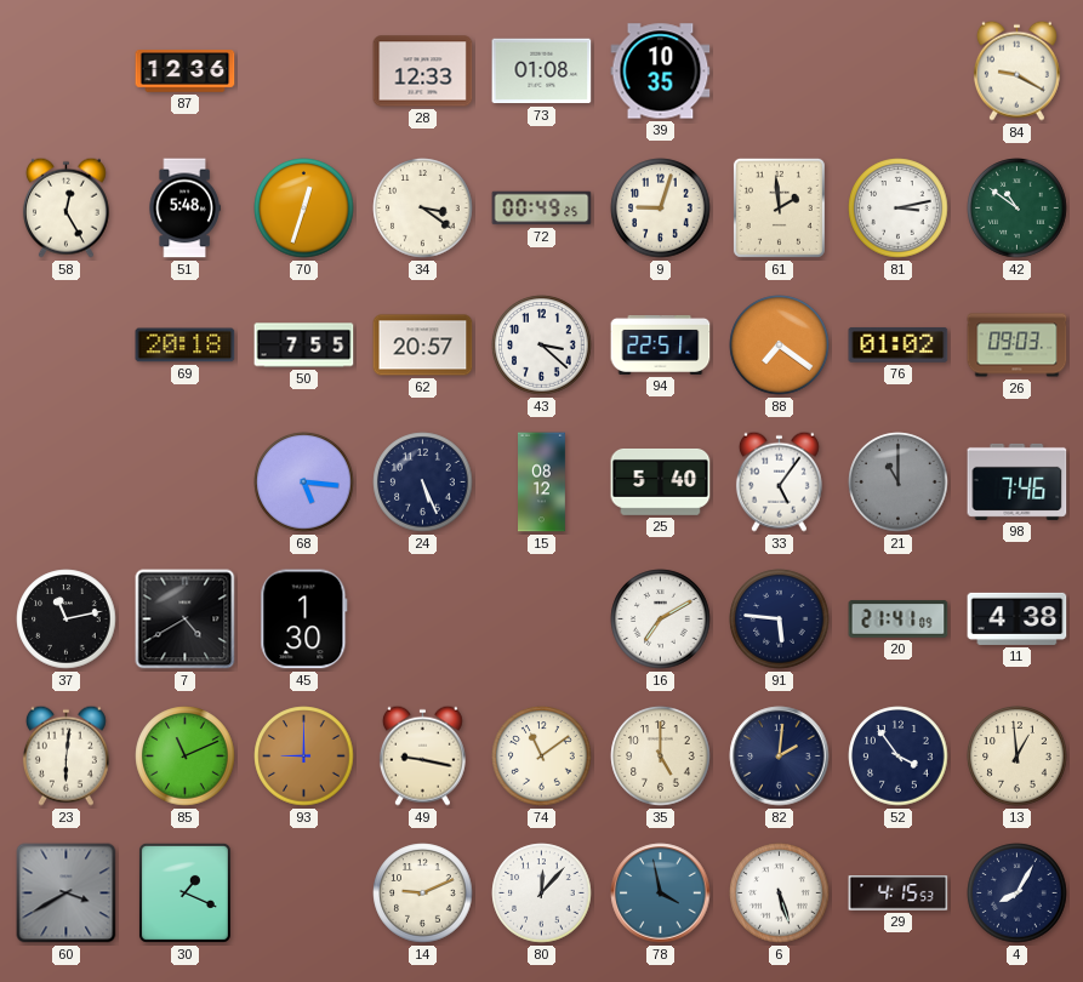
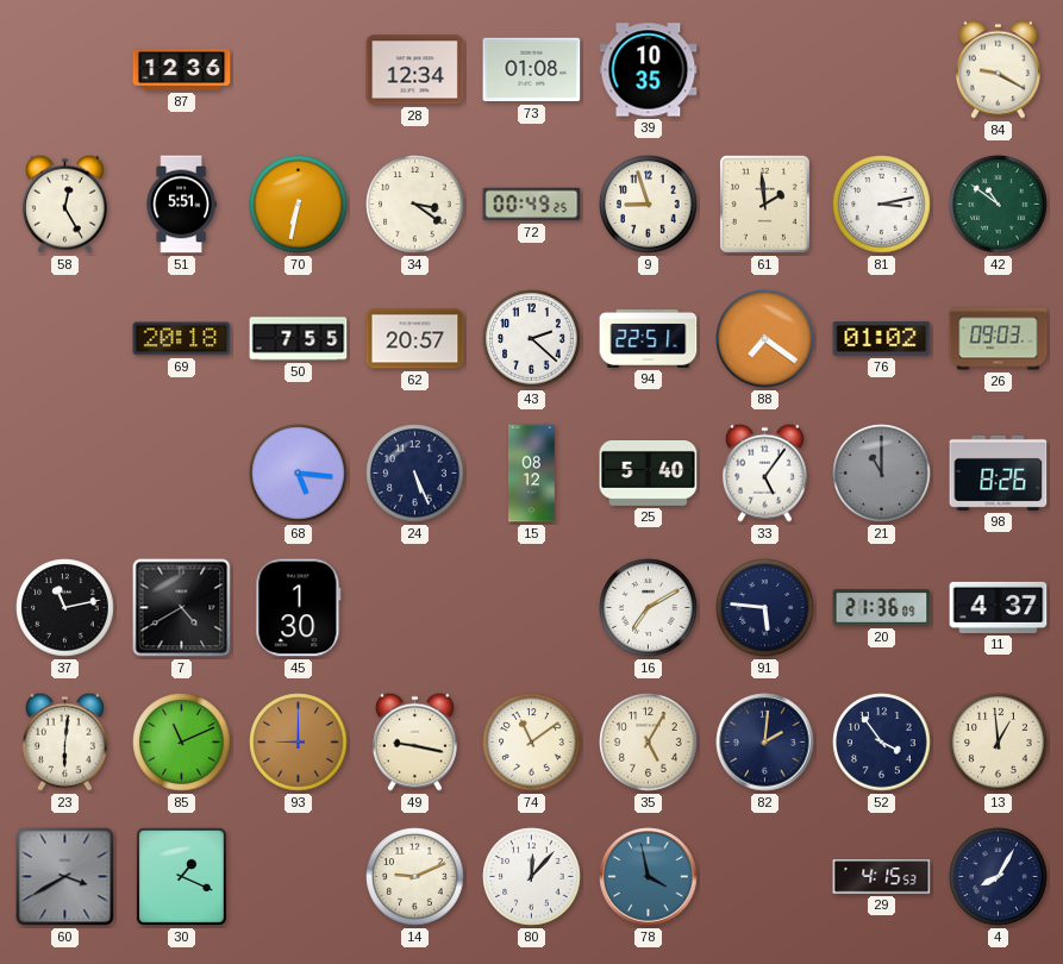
28: 12:33 -> 12:34
51: 5:48 -> 5:51
70: 12:33 -> 6:32
9: 9:03 -> 8:57
43: 3:22 -> 2:22
98: 7:46 -> 8:26
20: 21:41 -> 21:36
11: 4:38 -> 4:37
35: 5:00 -> 5:05
6: 5:27 -> none
